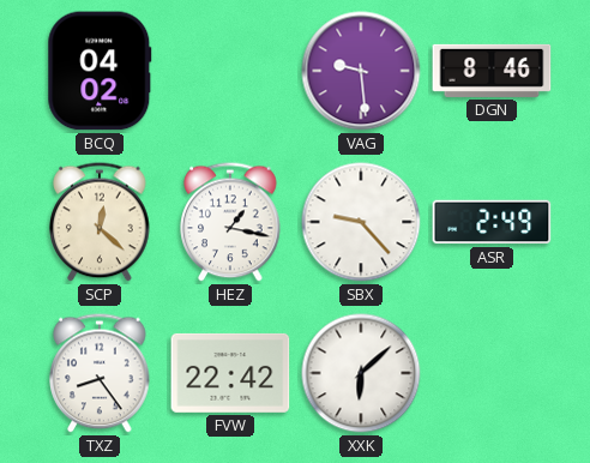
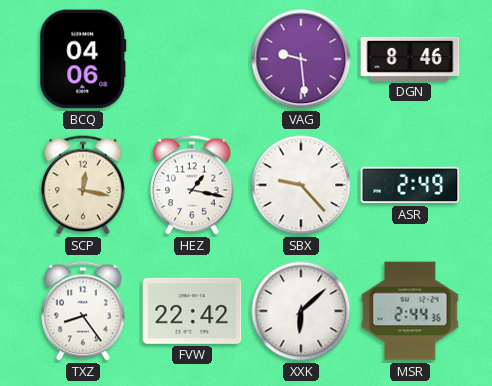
BCQ: 04:02 -> 04:06
SCP: 12:22 -> 12:17
MSR: none -> 2:44
